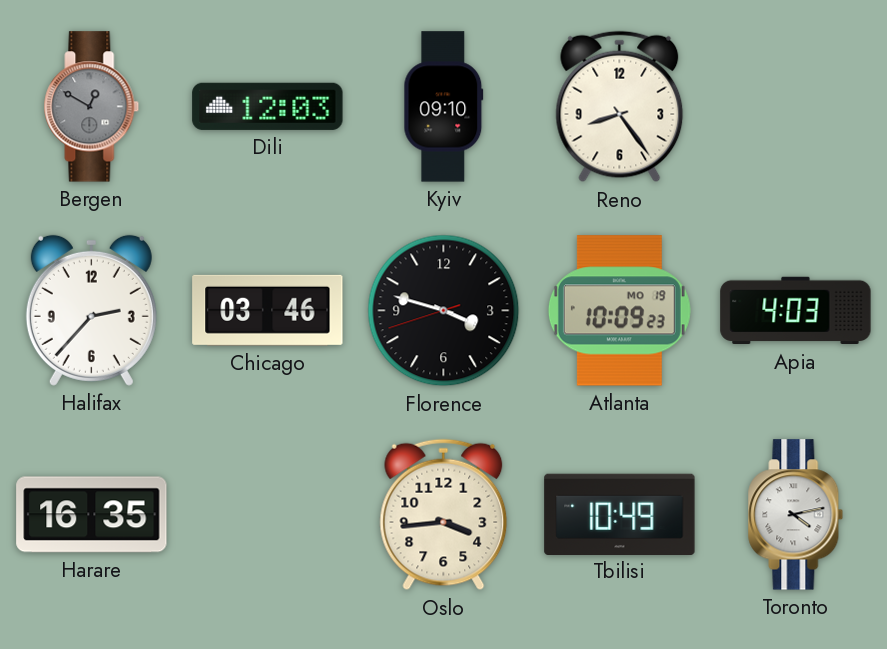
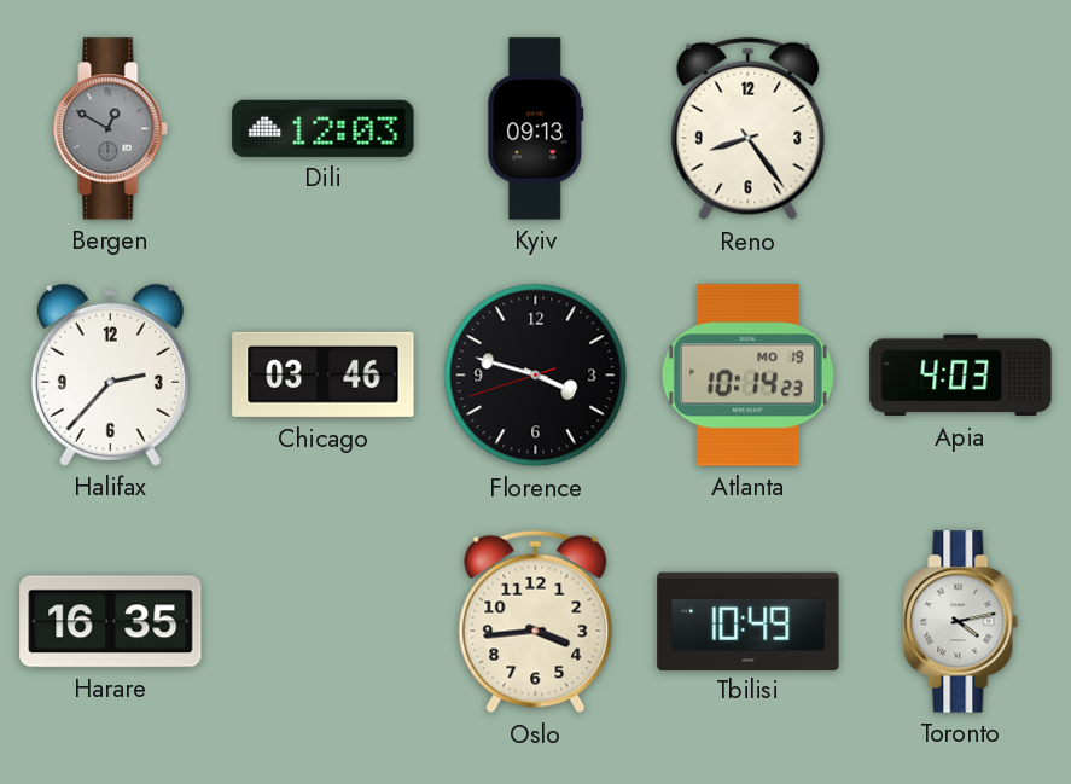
Kyiv: 09:10 -> 09:13
Atlanta: 10:09 -> 10:14
